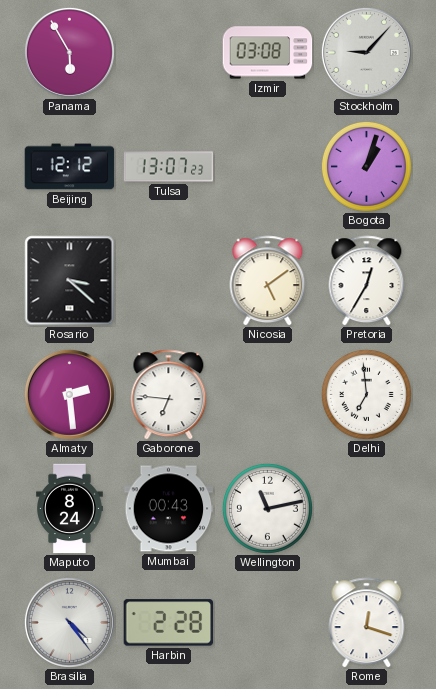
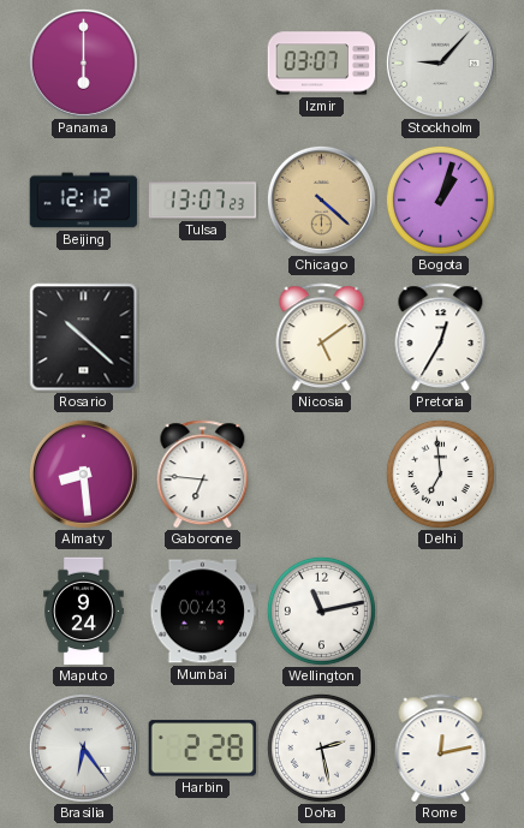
Panama: 5:55 -> 6:00
Izmir: 03:08 -> 03:07
Chicago: none -> 4:22
Rosario: 3:22 -> 10:22
Almaty: 2:29 -> 8:29
Maputo: 8:24 -> 9:24
Brasilia: 4:24 -> 6:24
Doha: none -> 2:28
Rome: 12:18 -> 12:13
